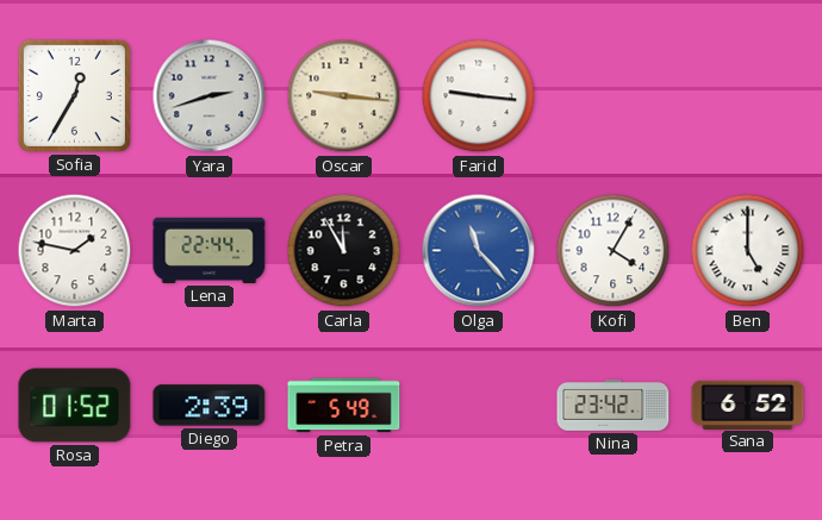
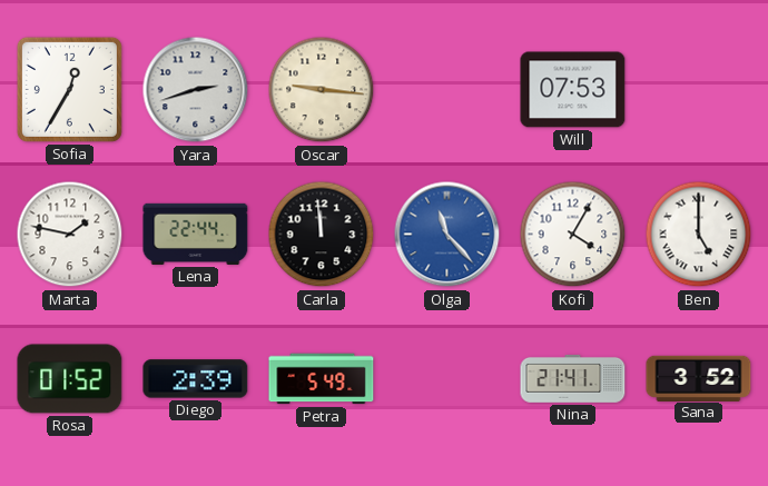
Farid: 9:16 -> none
Will: none -> 07:53
Carla: 11:55 -> 11:59
Nina: 23:42 -> 21:41
Sana: 6:52 -> 3:52
